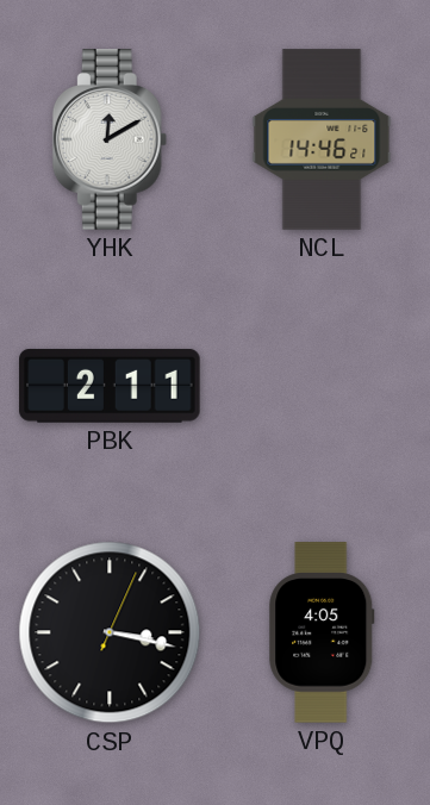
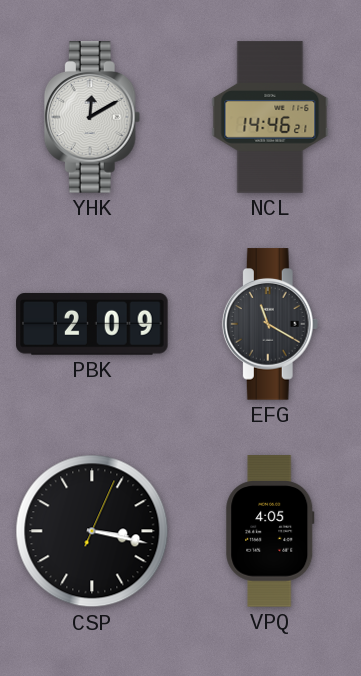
PBK: 2:11 -> 2:09
EFG: none -> 11:20
